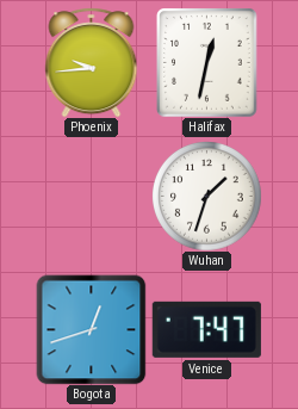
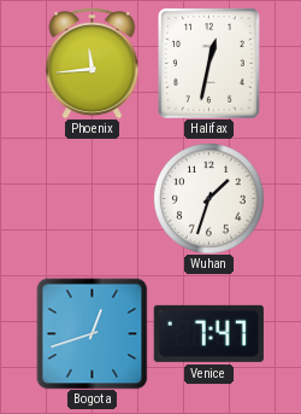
Phoenix: 9:44 -> 11:44
